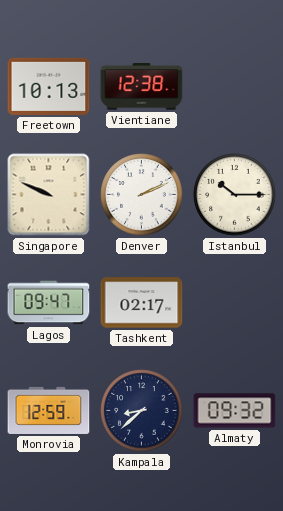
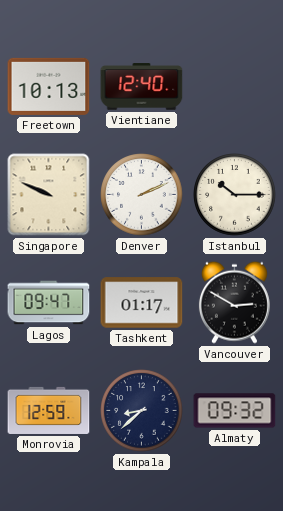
Vientiane: 12:38 -> 12:40
Tashkent: 02:17 -> 01:17
Vancouver: none -> 2:50
